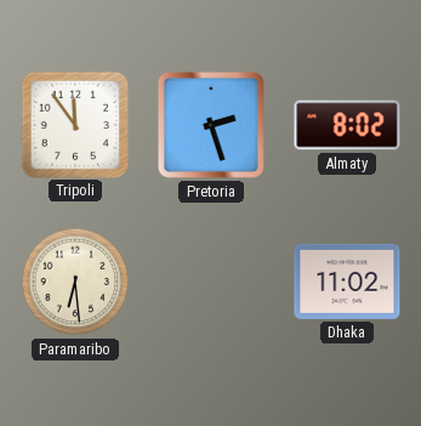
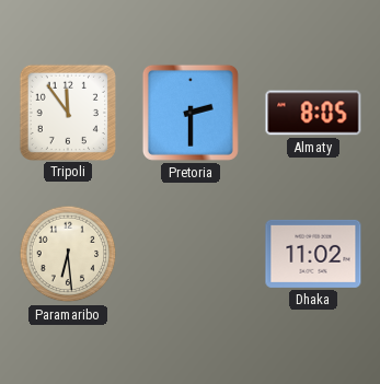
Pretoria: 2:27 -> 2:30
Almaty: 8:02 -> 8:05
